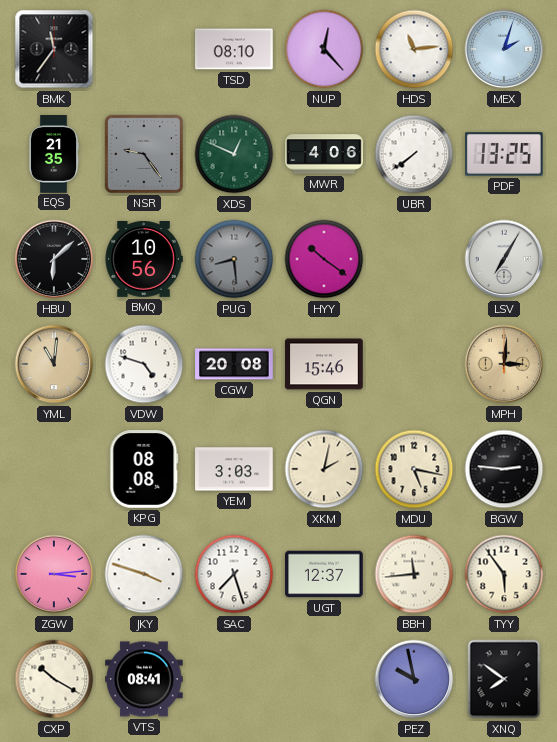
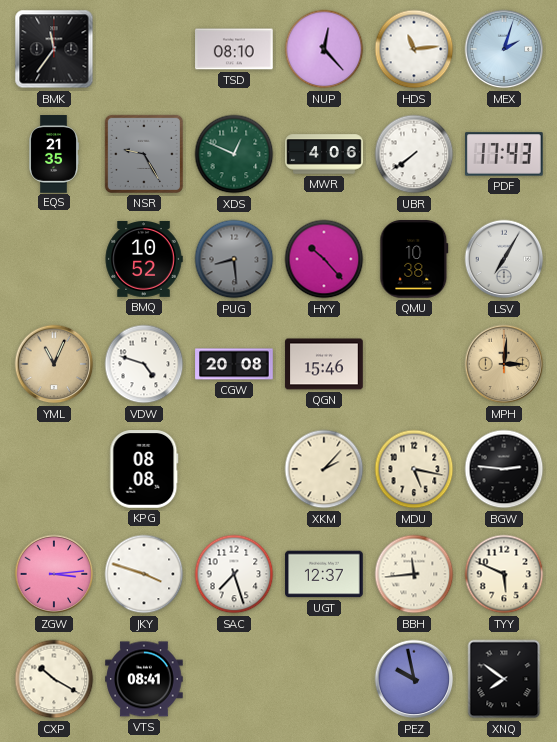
NSR: 9:24 -> 9:25
PDF: 13:25 -> 17:43
HBU: 6:08 -> none
BMQ: 10:56 -> 10:52
HYY: 10:21 -> 10:23
QMU: none -> 10:38
YML: 11:01 -> 11:04
YEM: 3:03 -> none
XKM: 2:02 -> 2:07
TYY: 5:54 -> 5:49
